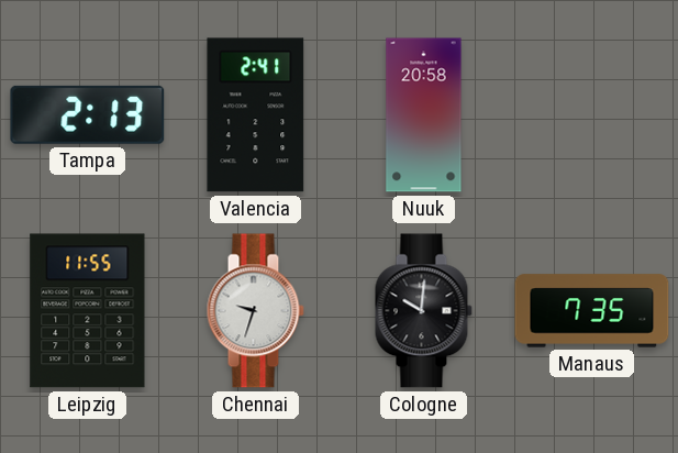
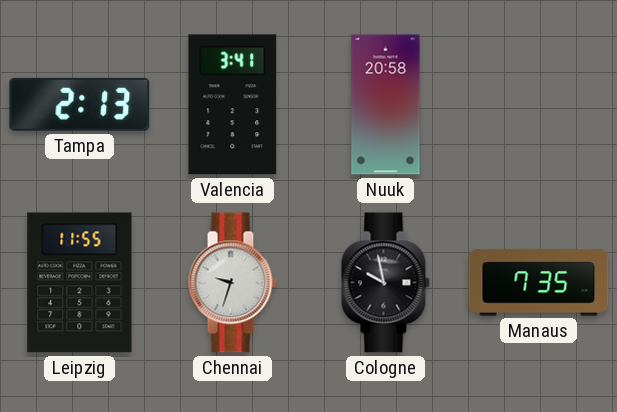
Valencia: 2:41 -> 3:41
Cologne: 10:01 -> 9:58
